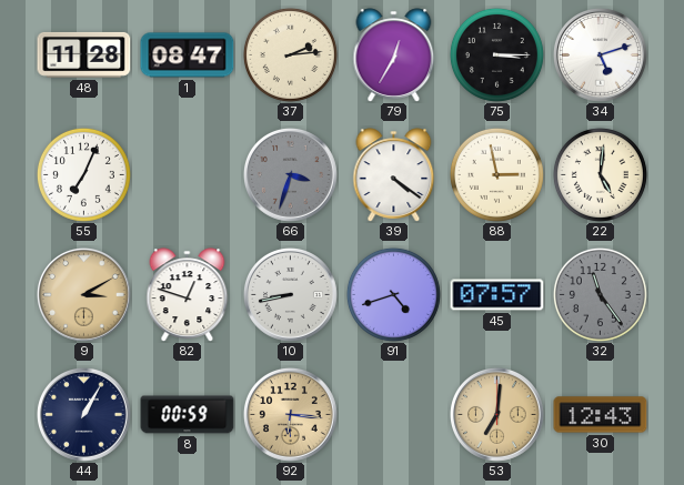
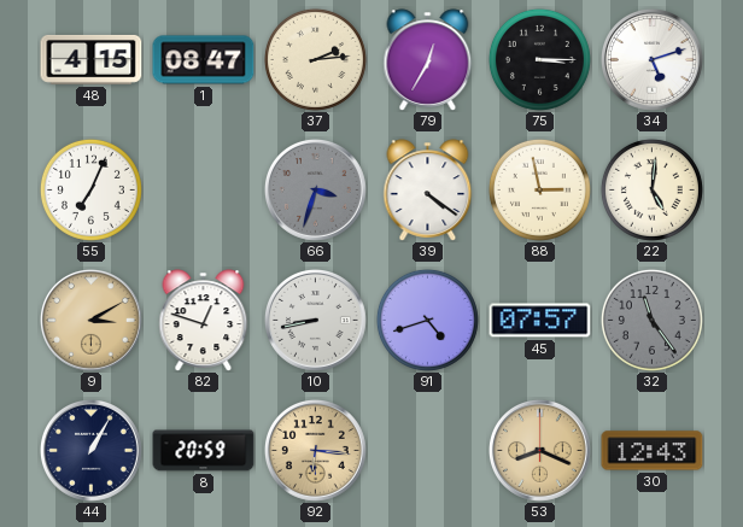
48: 11:28 -> 4:15
8: 00:59 -> 20:59
53: 7:01 -> 8:19
